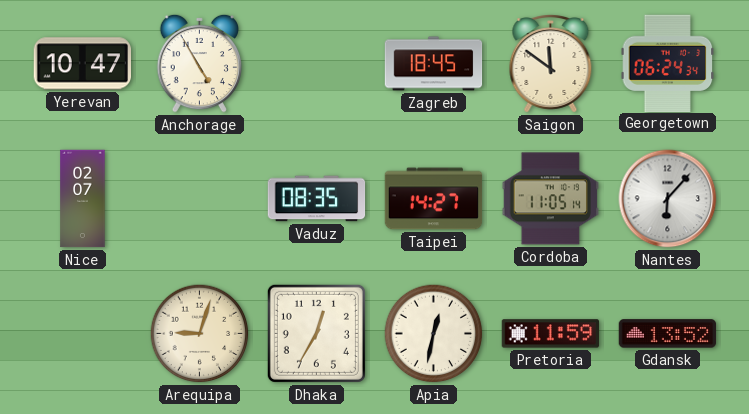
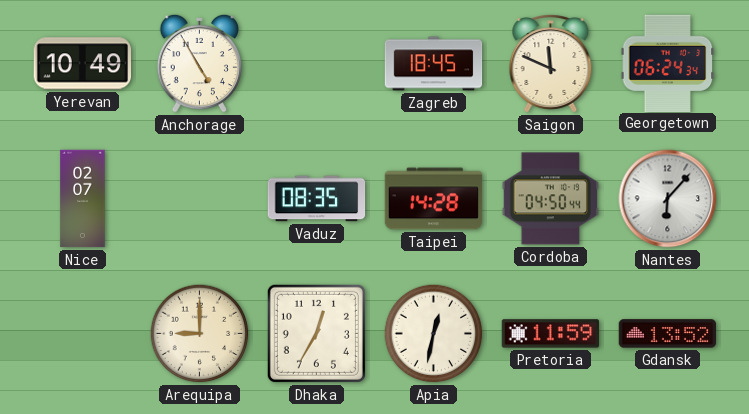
Yerevan: 10:47 -> 10:49
Saigon: 11:51 -> 11:49
Taipei: 14:27 -> 14:28
Cordoba: 11:05 -> 04:50
Arequipa: 9:03 -> 9:00
